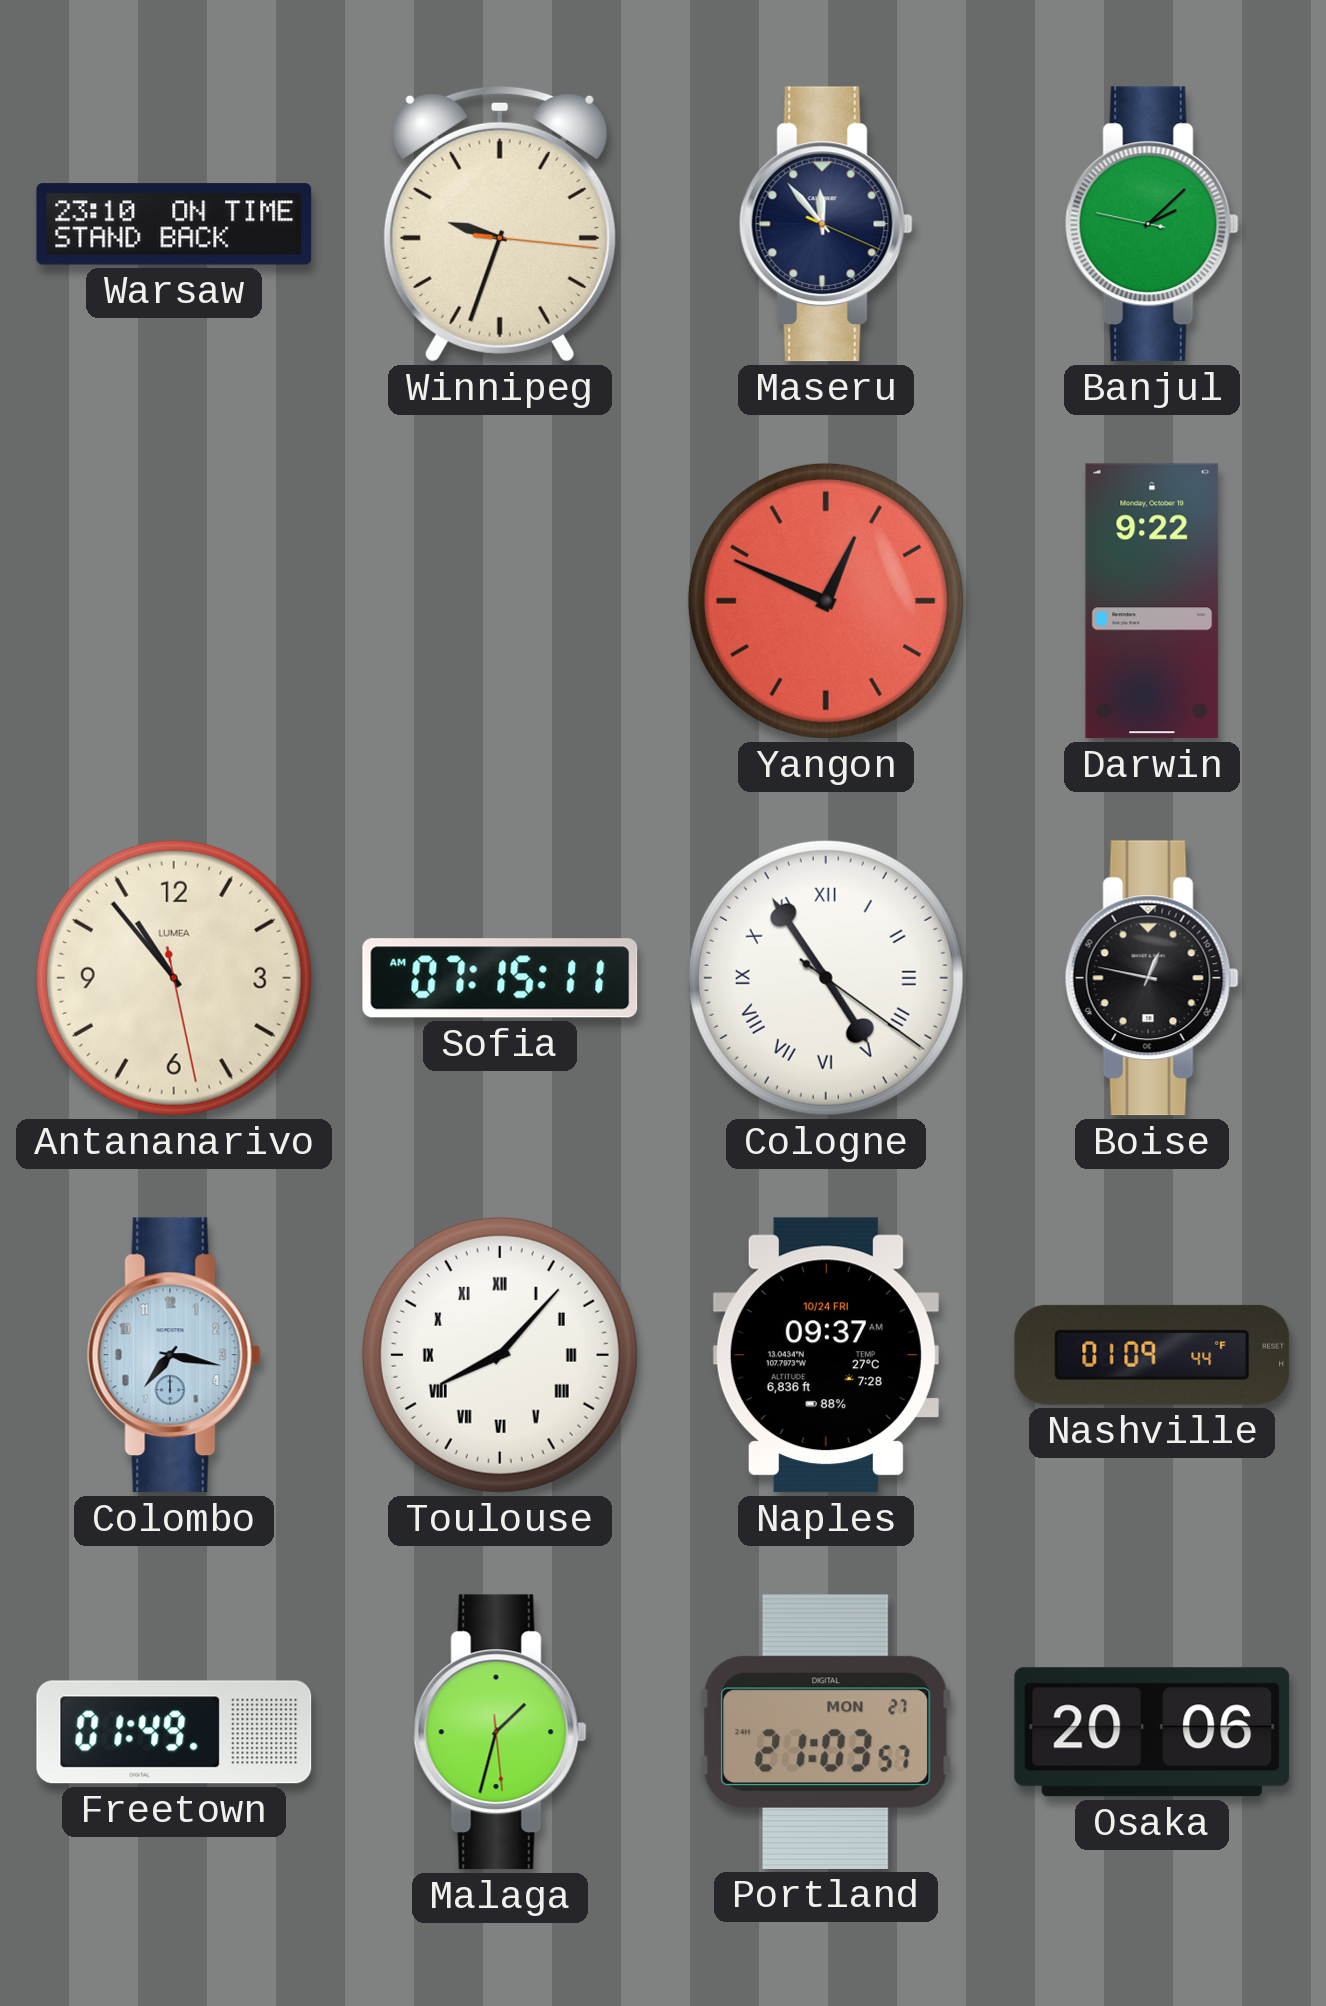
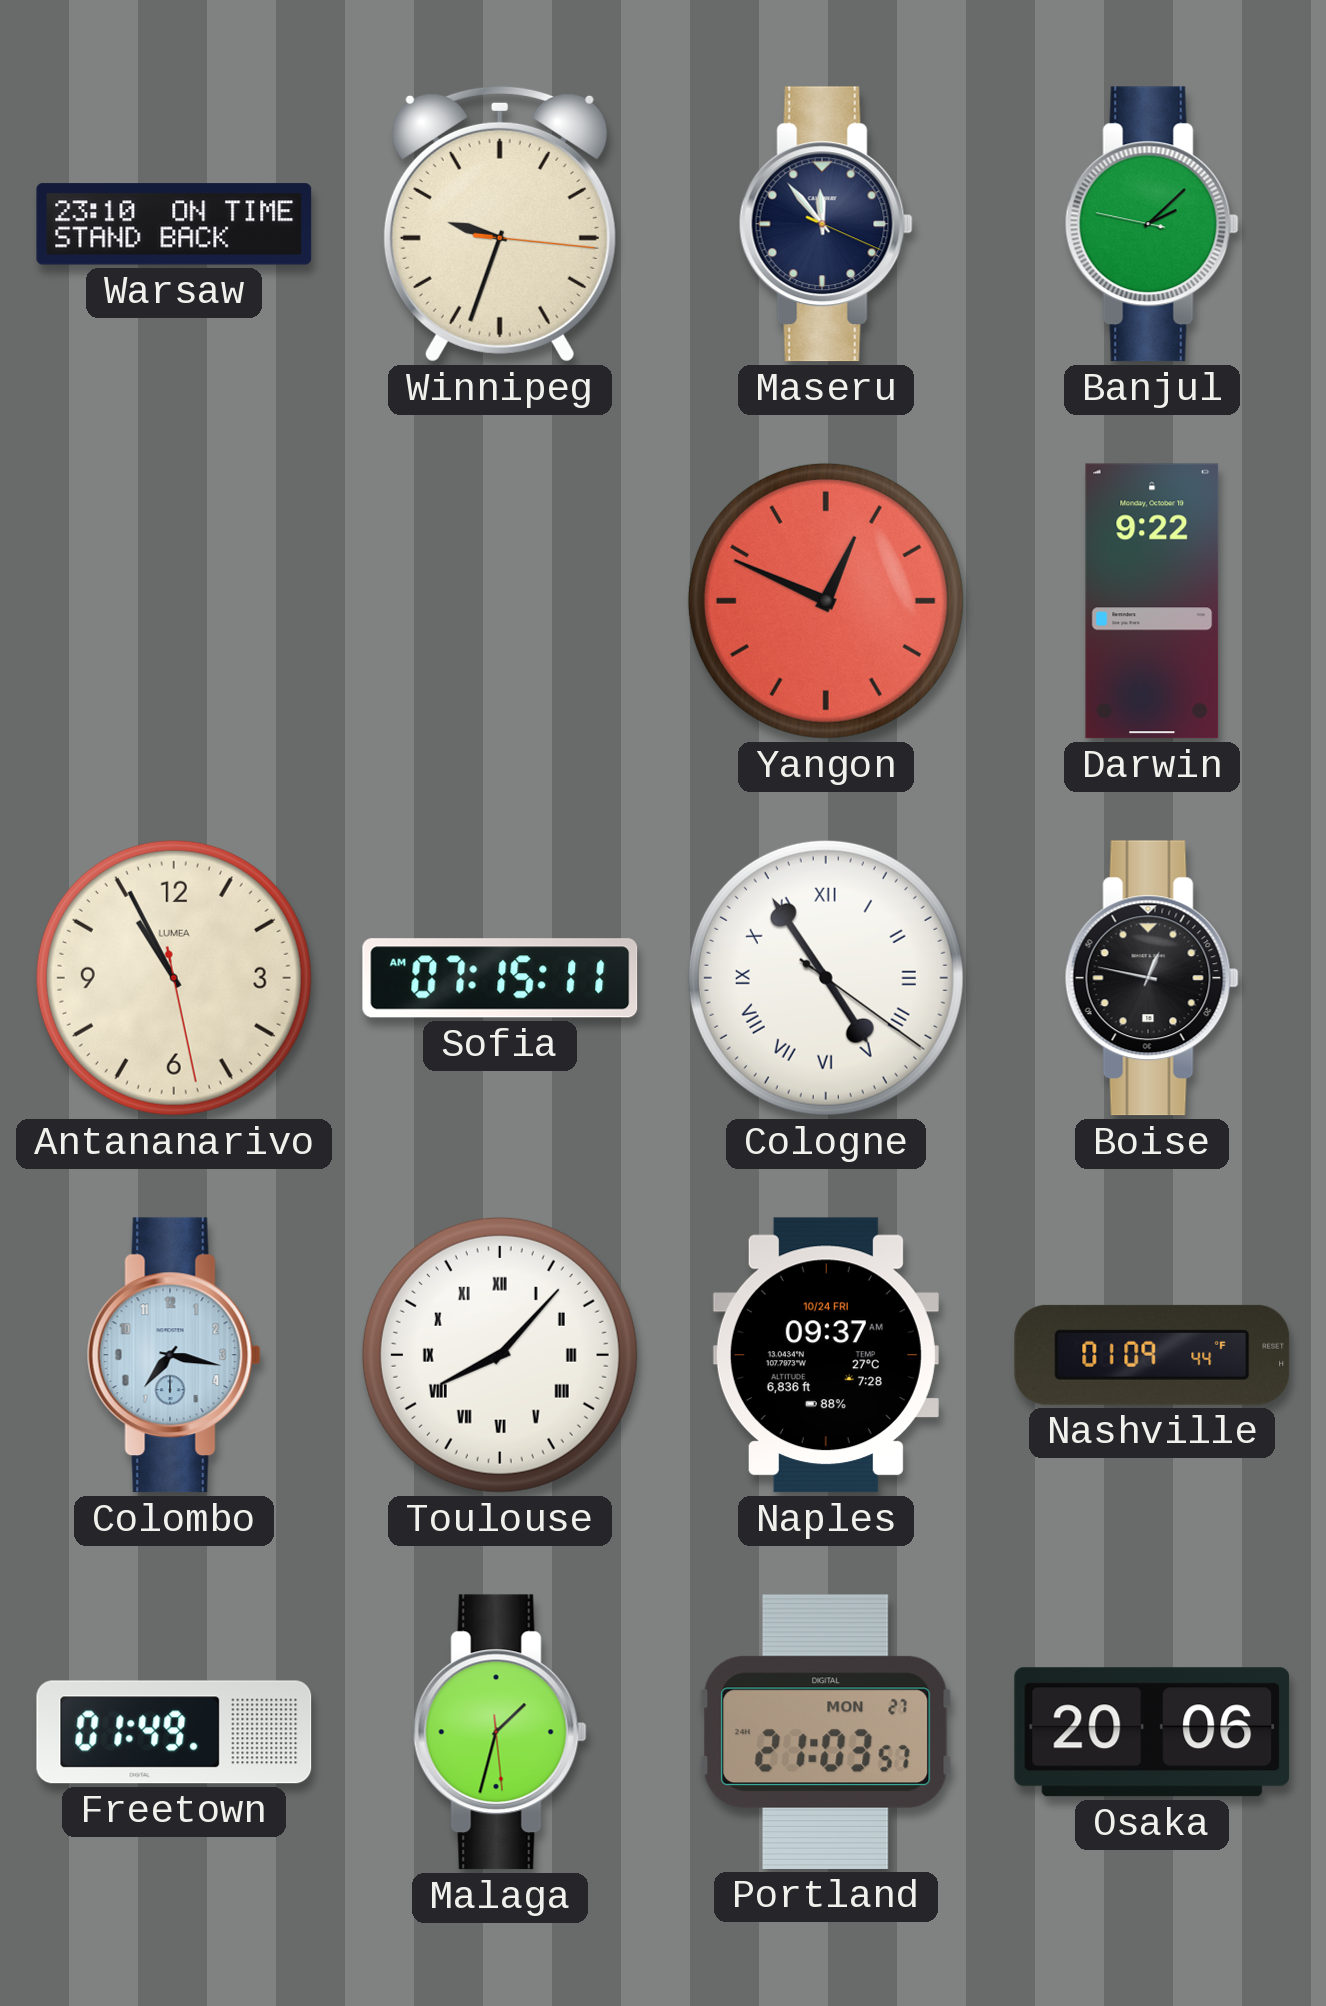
Antananarivo: 10:53 -> 10:55
